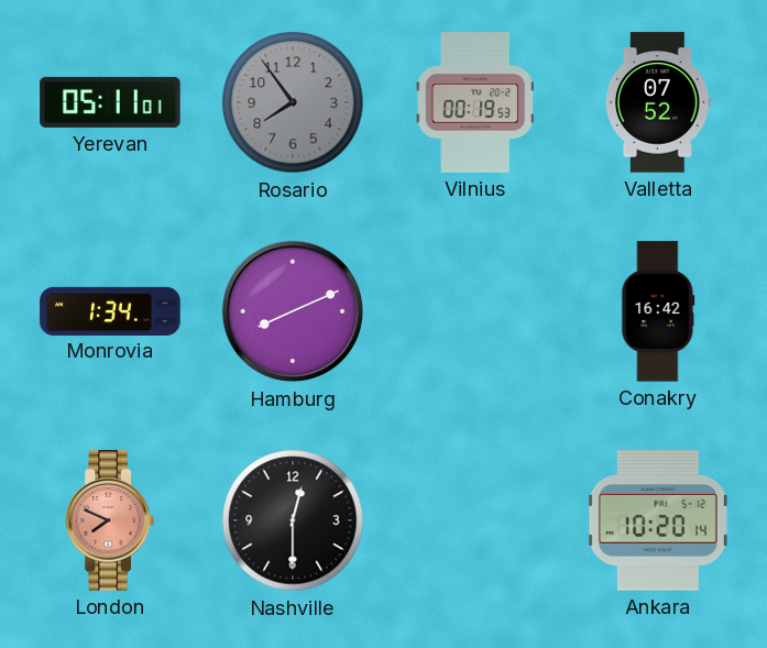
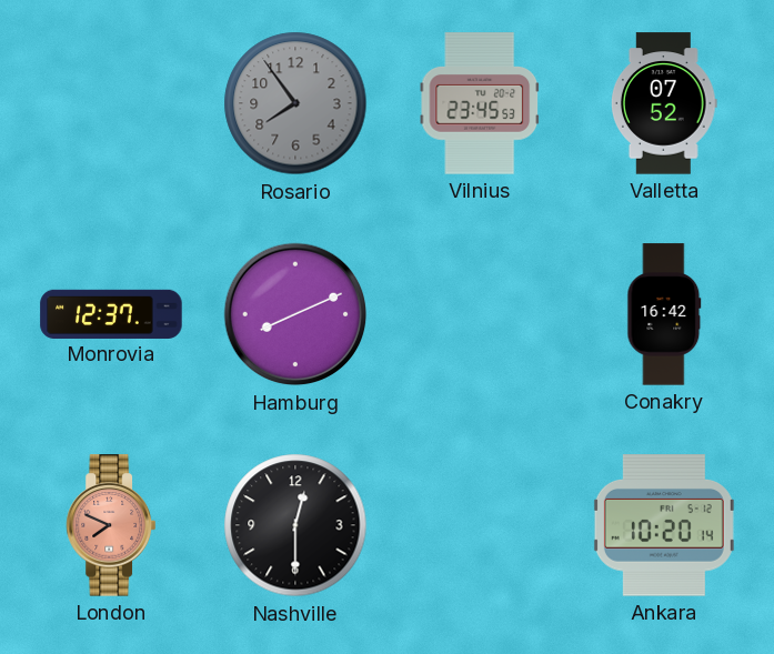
Yerevan: 05:11 -> none
Vilnius: 00:19 -> 23:45
Monrovia: 1:34 -> 12:37
